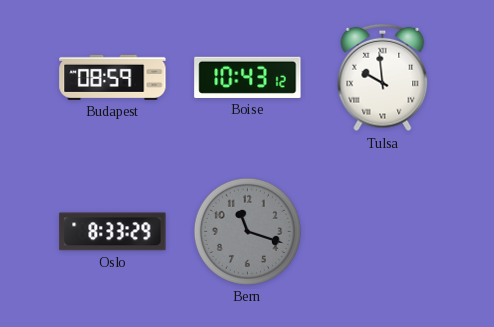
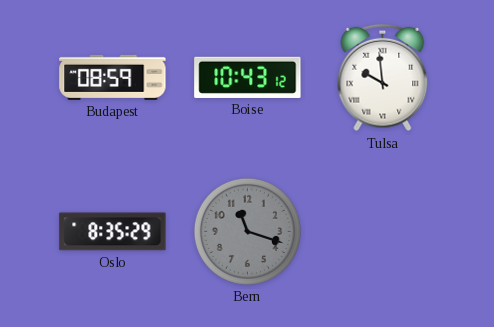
Oslo: 8:33 -> 8:35
